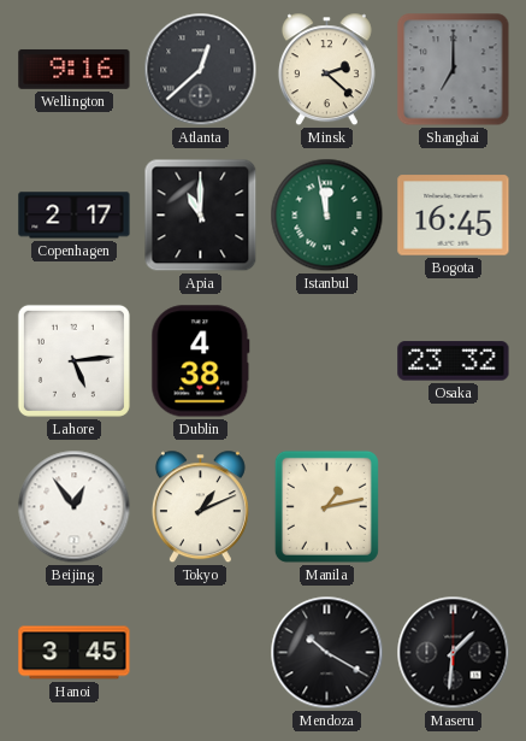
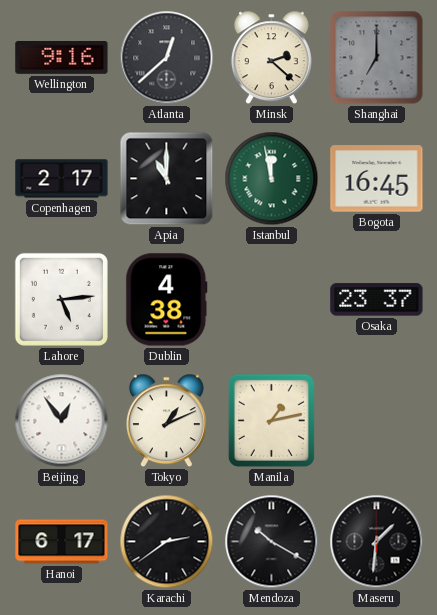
Osaka: 23:32 -> 23:37
Hanoi: 3:45 -> 6:17
Karachi: none -> 2:39
